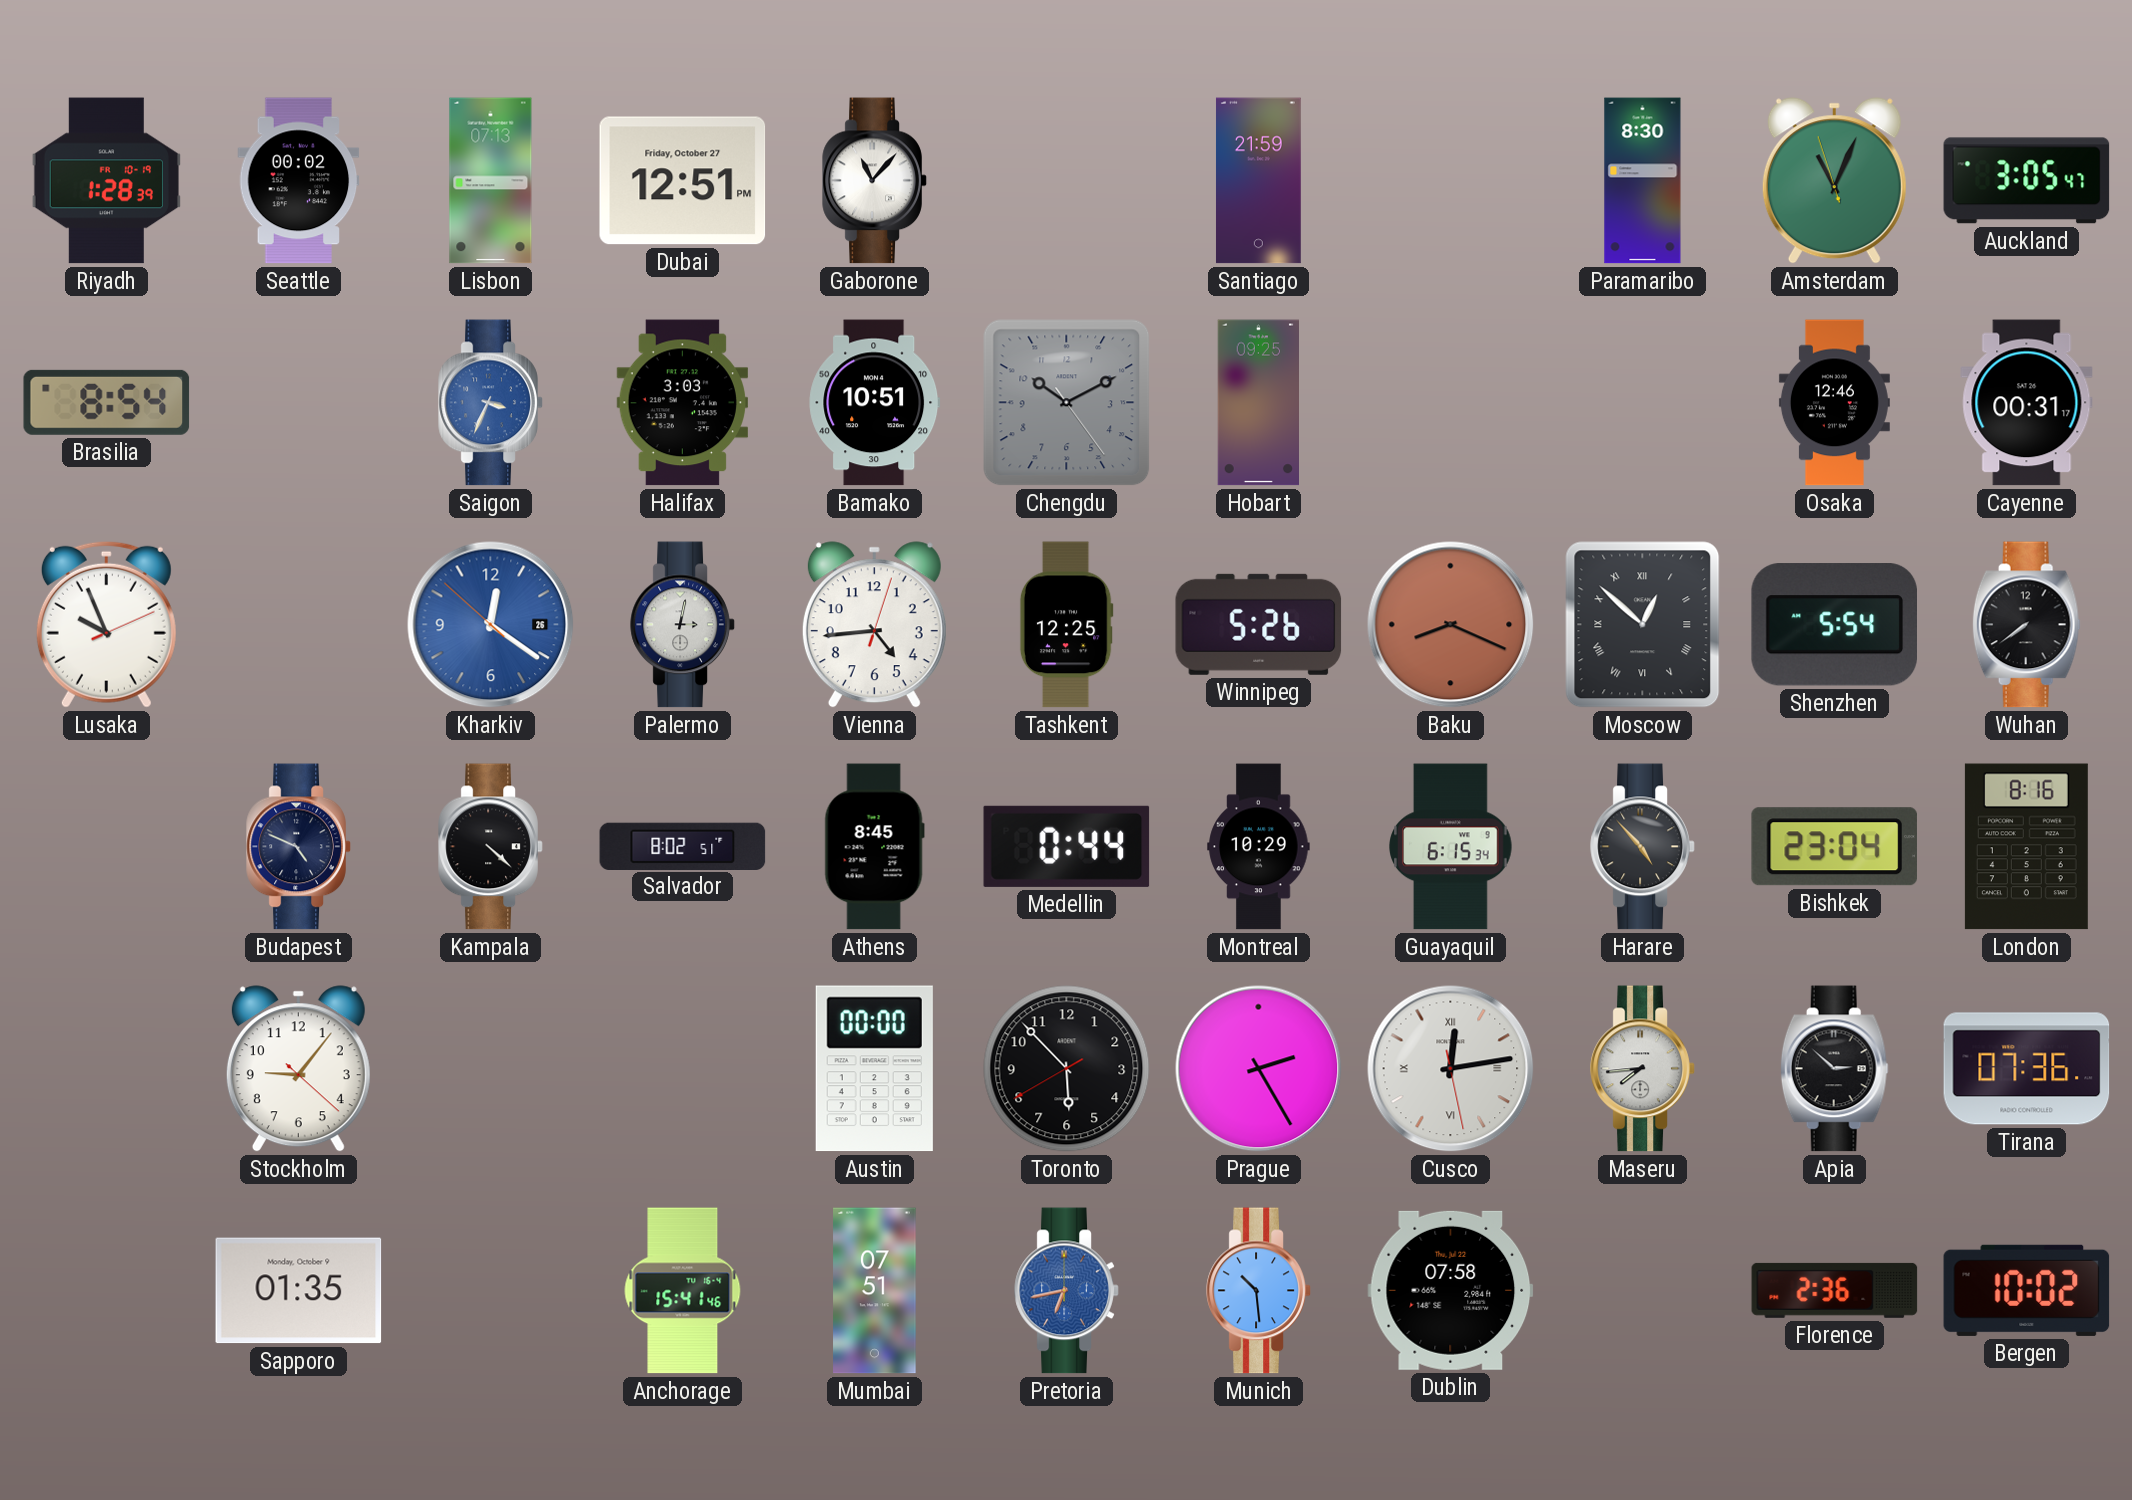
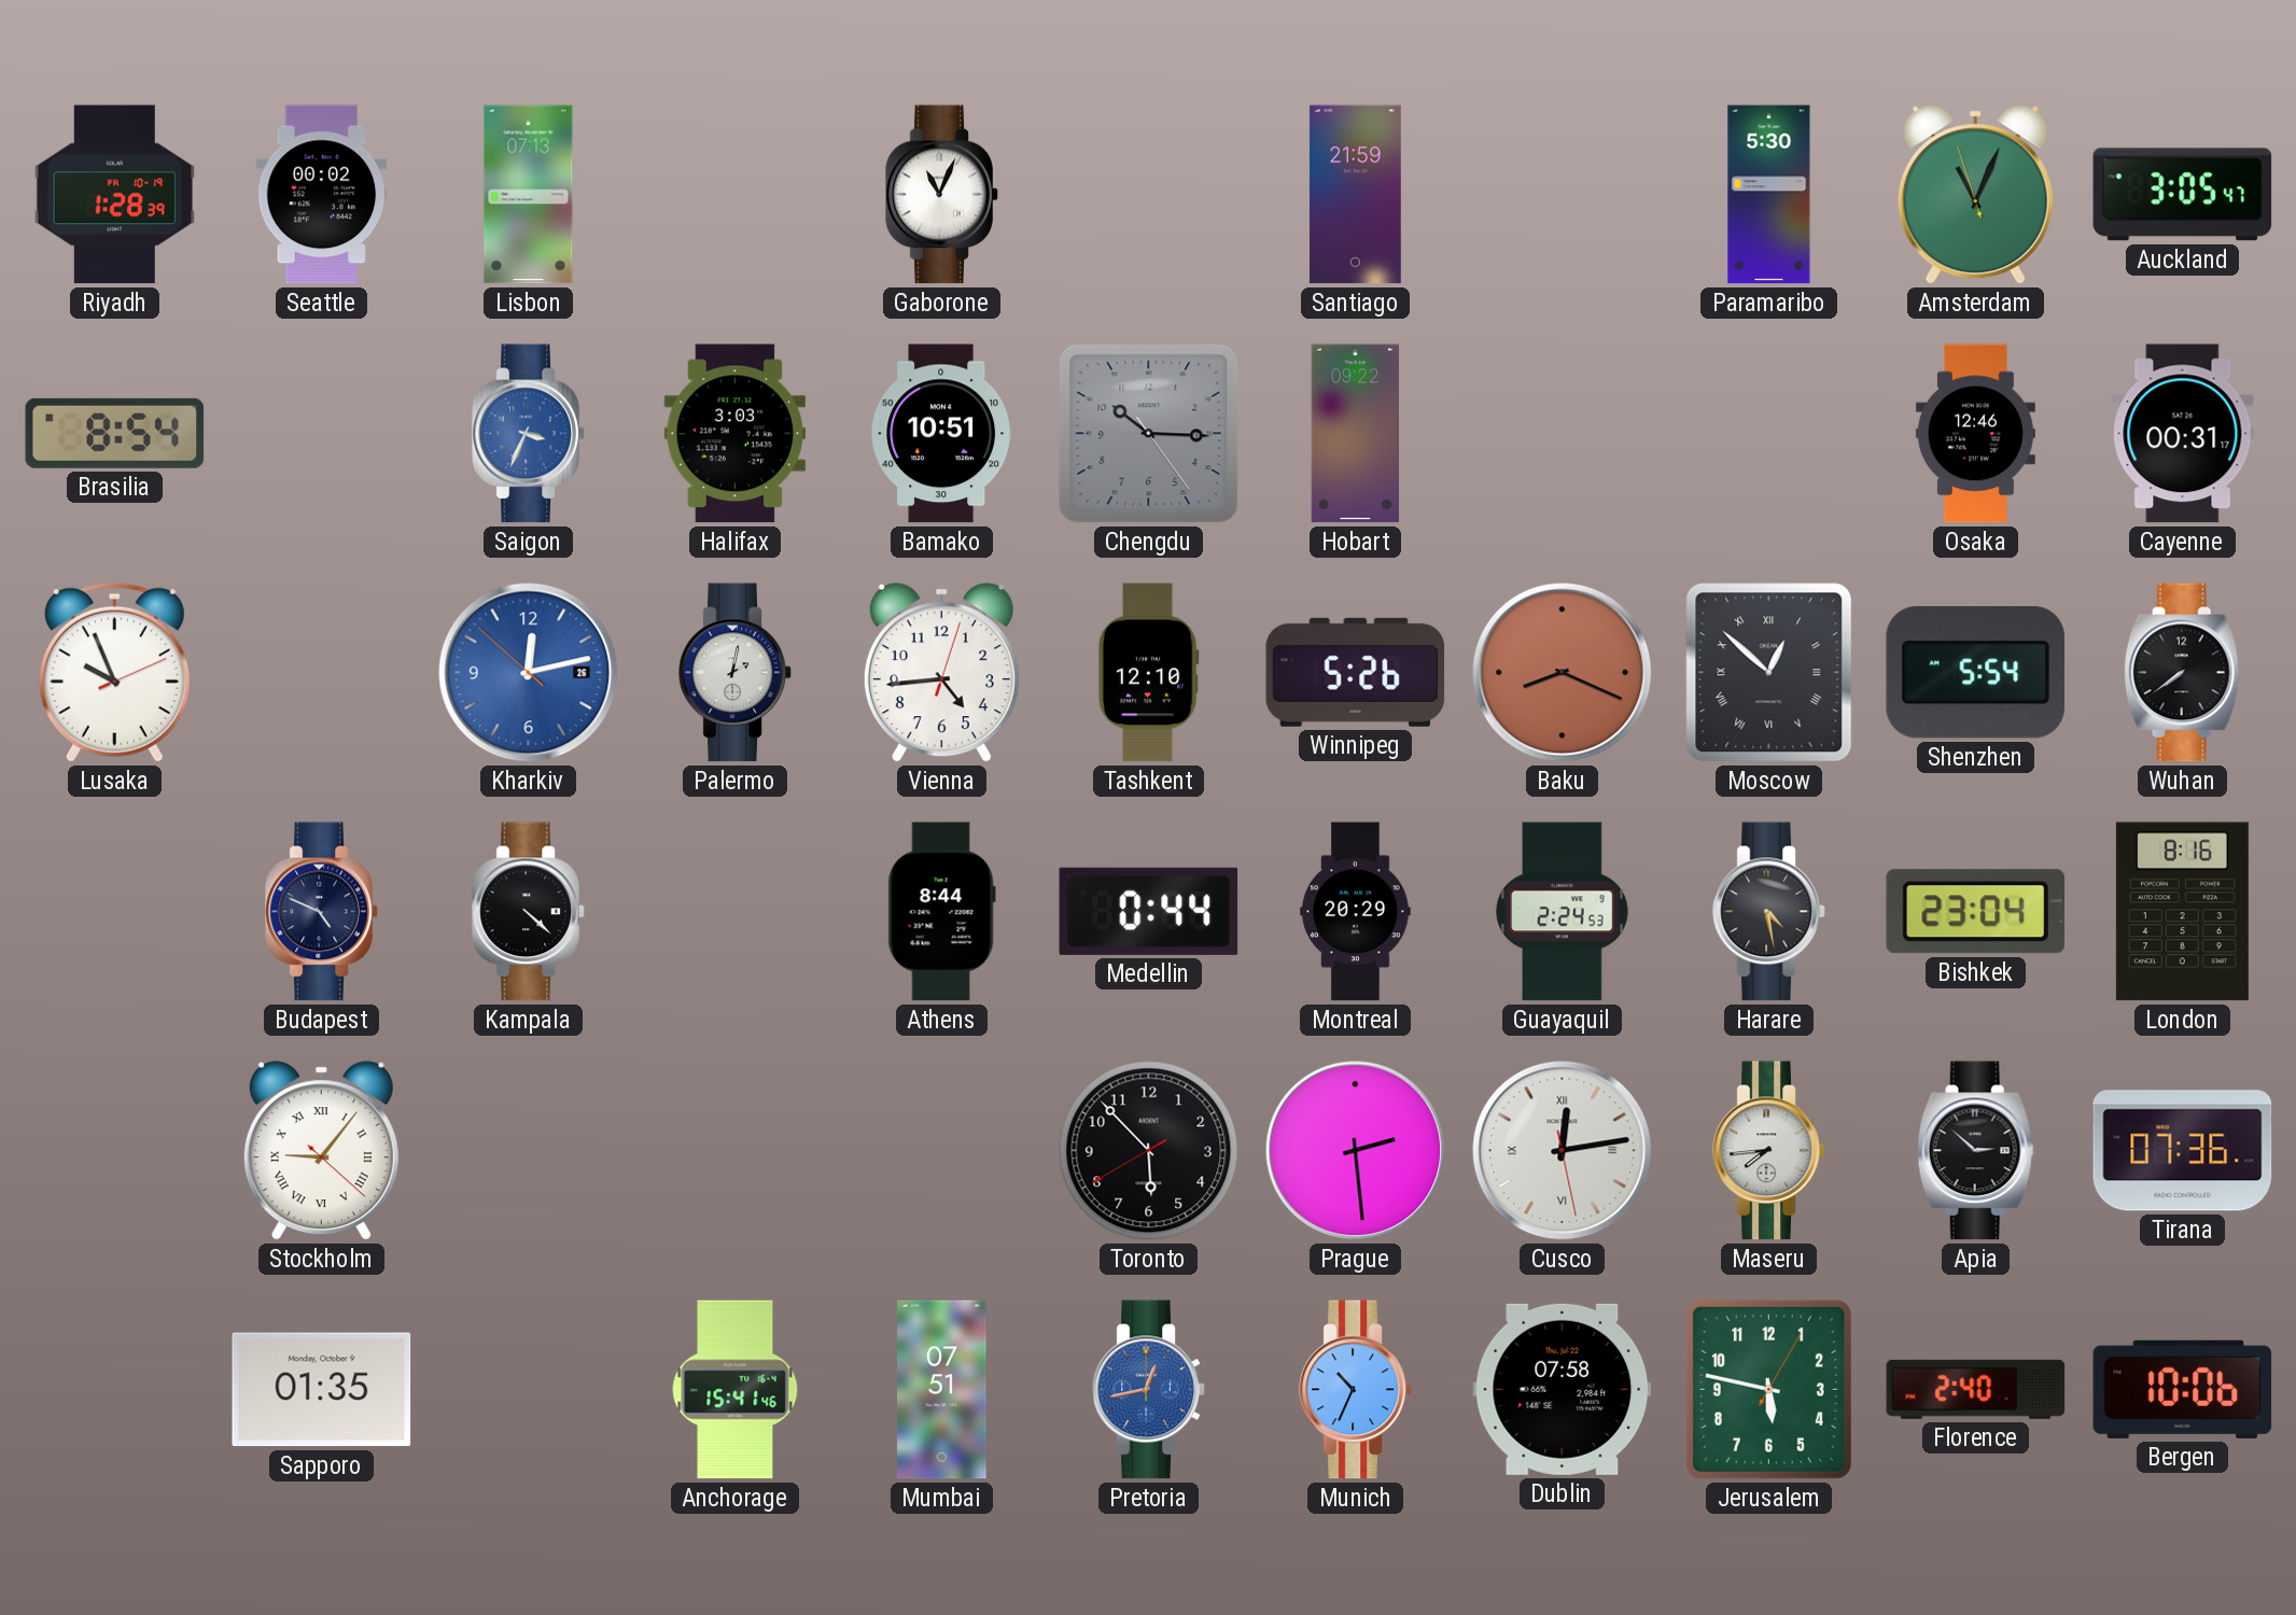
Dubai: 12:51 -> none
Gaborone: 11:07 -> 11:04
Paramaribo: 8:30 -> 5:30
Chengdu: 10:10 -> 10:15
Hobart: 09:25 -> 09:22
Kharkiv: 12:20 -> 12:12
Palermo: 3:02 -> 2:02
Tashkent: 12:25 -> 12:10
Salvador: 8:02 -> none
Athens: 8:45 -> 8:44
Montreal: 10:29 -> 20:29
Guayaquil: 6:15 -> 2:24
Harare: 4:53 -> 4:28
Stockholm numerals: Arabic -> Roman
Austin: 00:00 -> none
Prague: 2:25 -> 2:29
Pretoria: 6:43 -> 12:43
Munich: 10:29 -> 10:34
Jerusalem: none -> 5:47
Florence: 2:36 -> 2:40
Bergen: 10:02 -> 10:06
